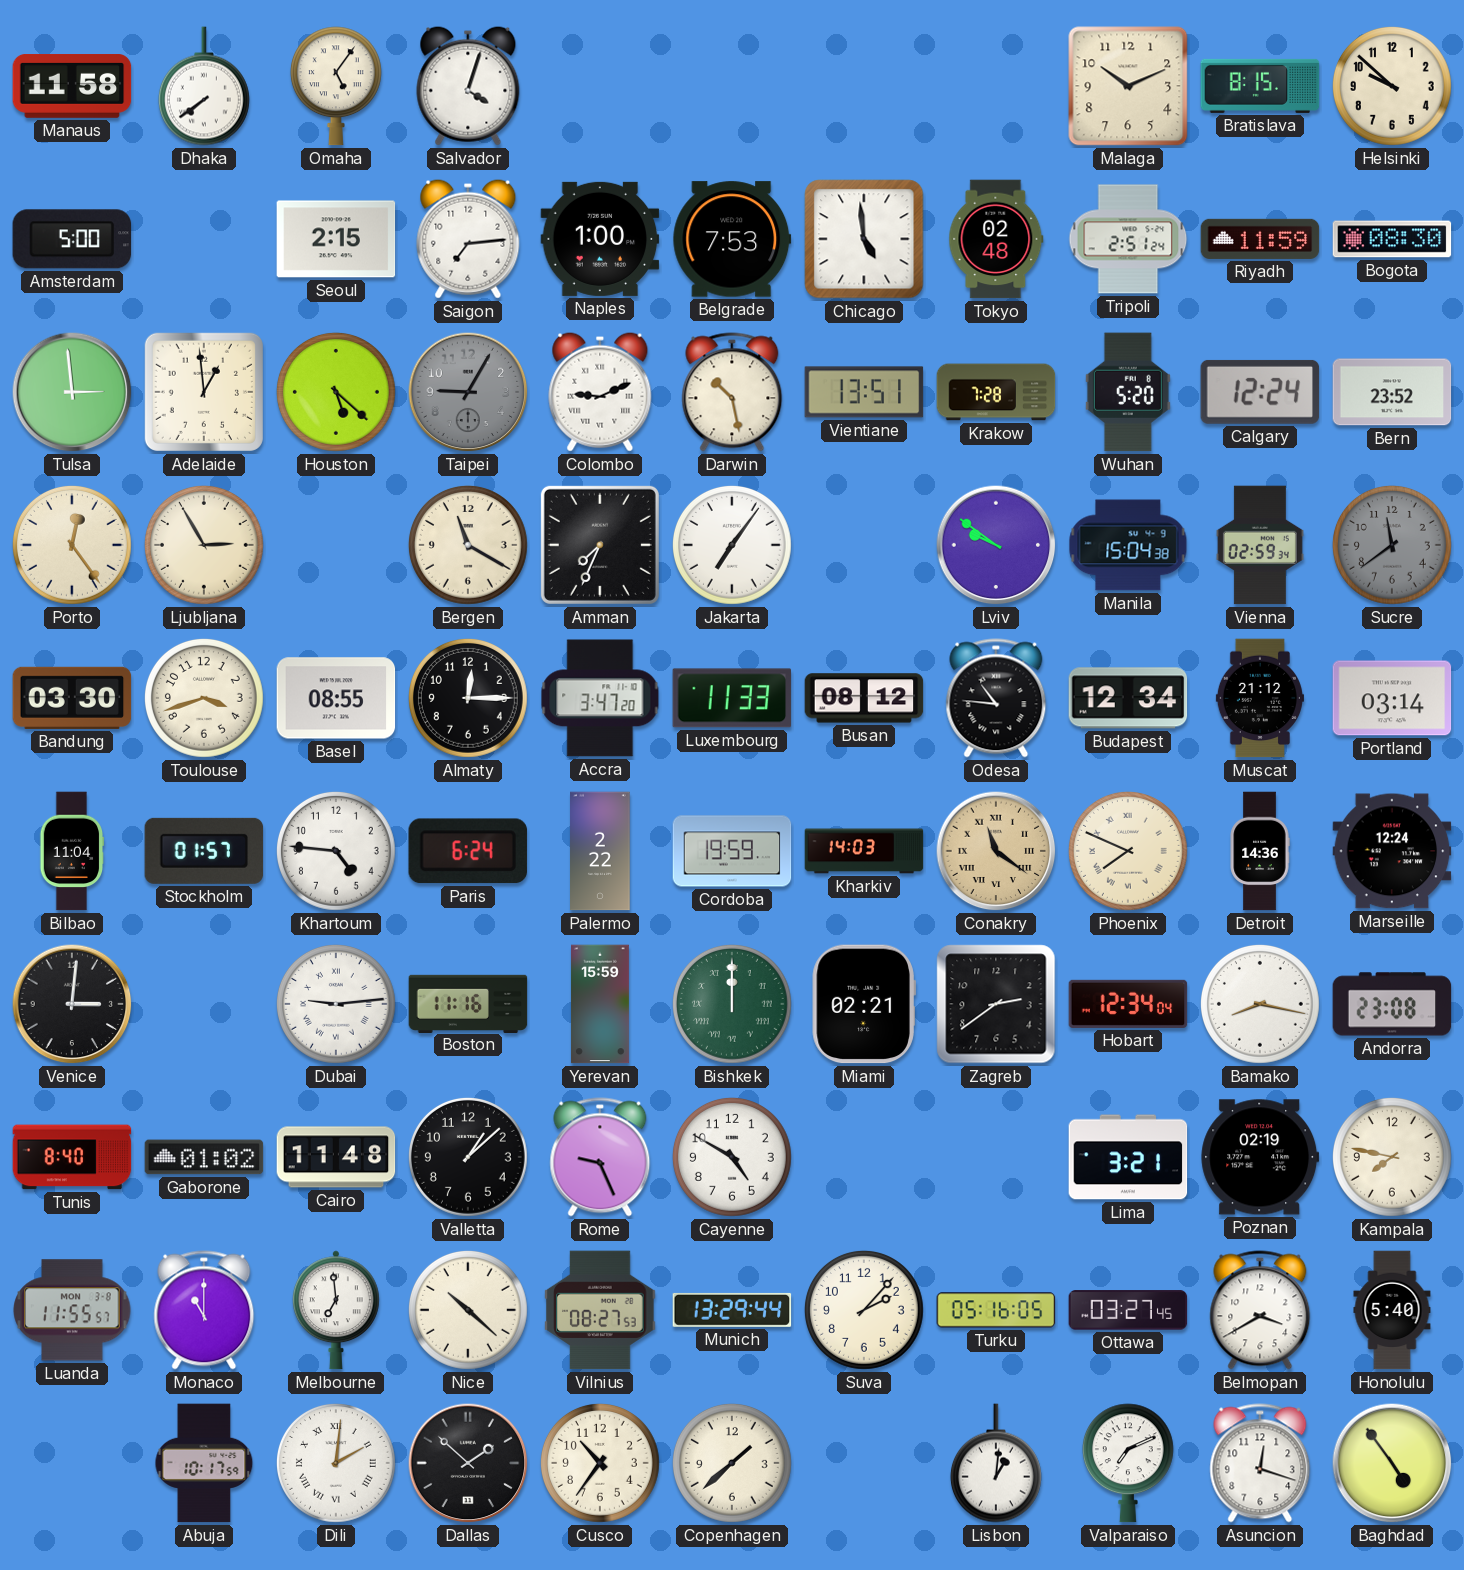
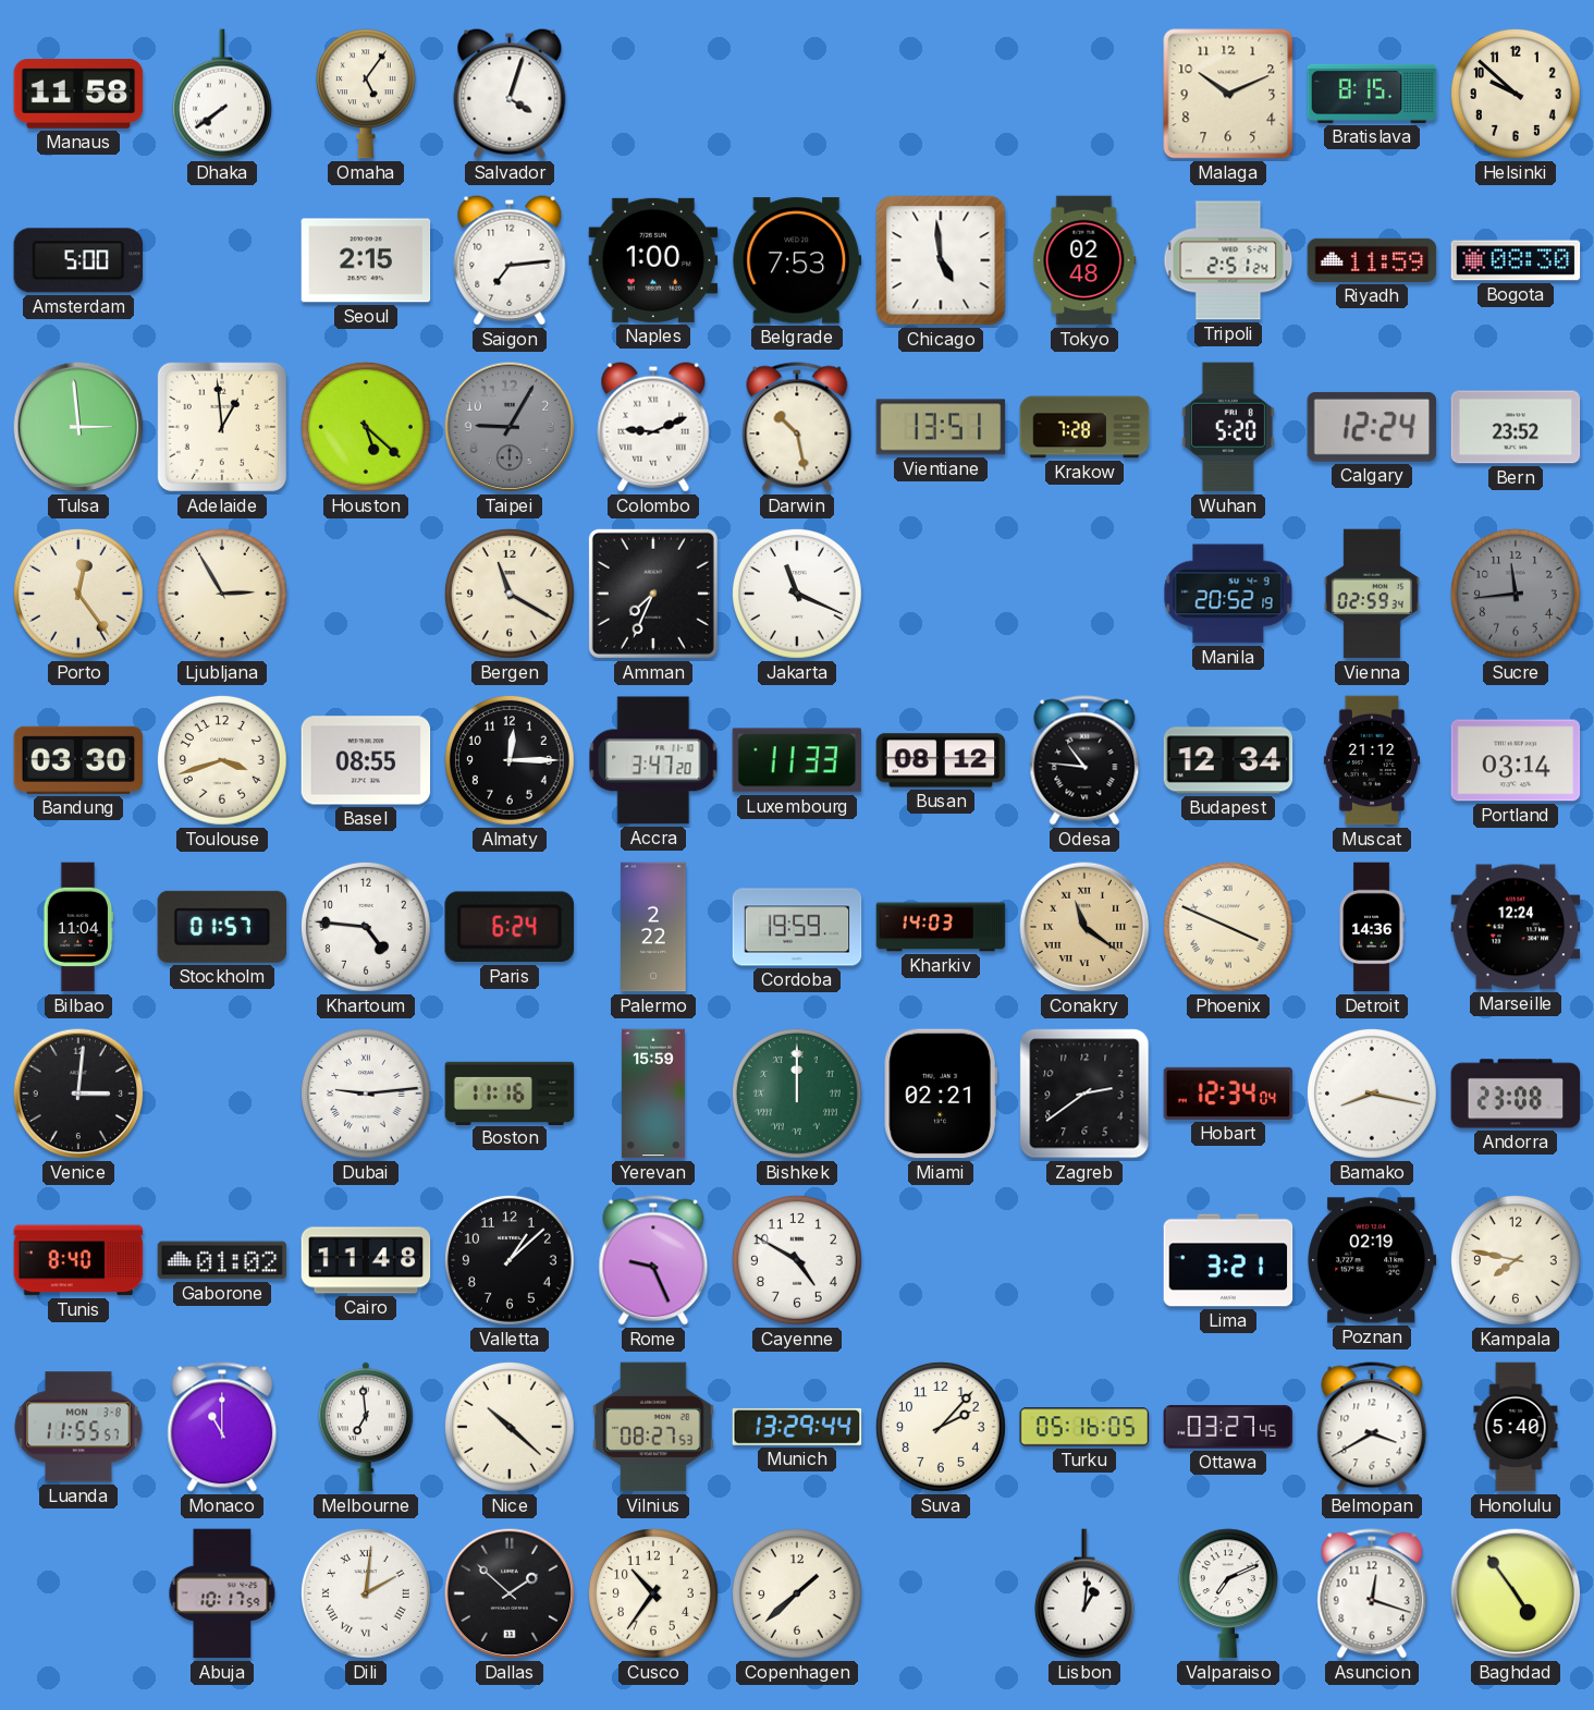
Jakarta: 7:06 -> 11:19
Lviv: 9:51 -> none
Manila: 15:04 -> 20:52
Sucre: 11:39 -> 11:44
Phoenix: 7:49 -> 3:49
